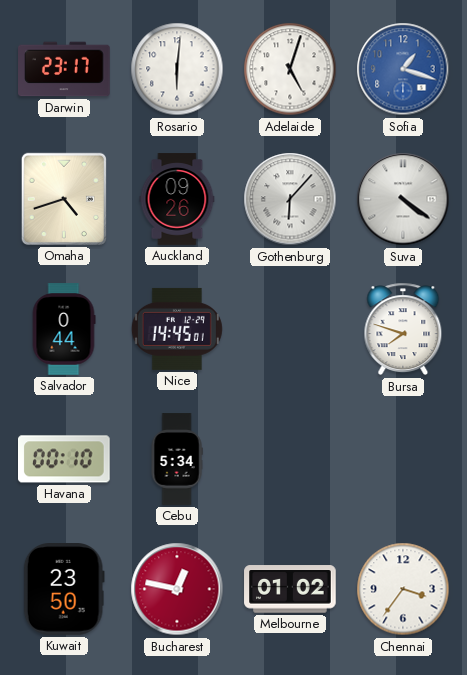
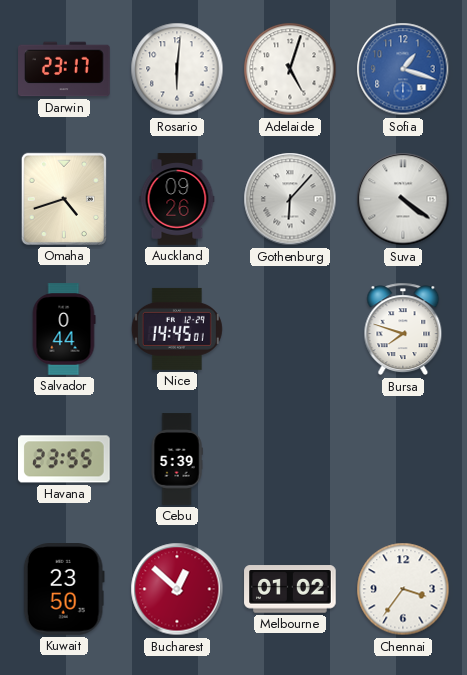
Havana: 00:10 -> 23:55
Cebu: 5:34 -> 5:39
Bucharest: 12:47 -> 12:52
